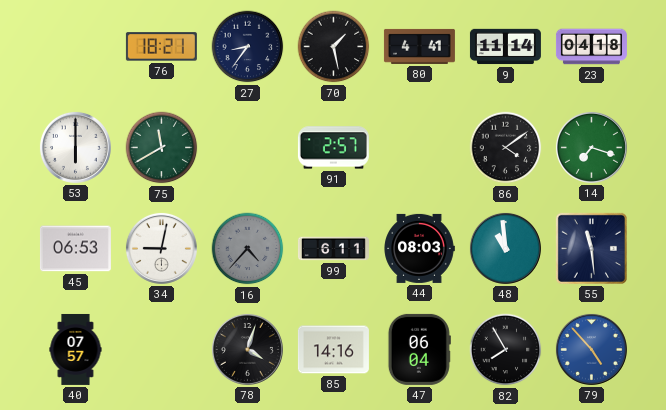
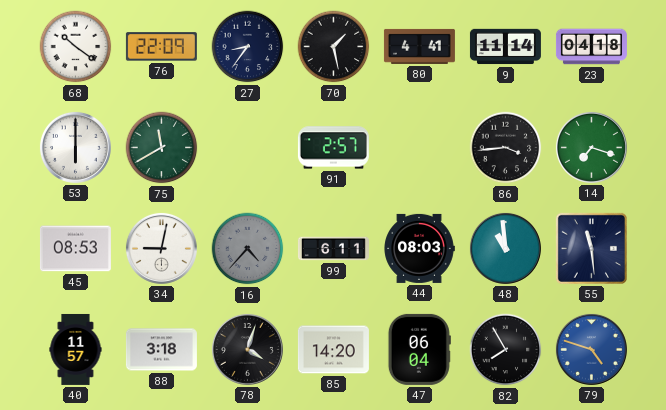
68: none -> 10:21
76: 18:21 -> 22:09
86: 4:09 -> 3:44
45: 06:53 -> 08:53
40: 07:57 -> 11:57
88: none -> 3:18
85: 14:16 -> 14:20
79: 4:53 -> 4:48
